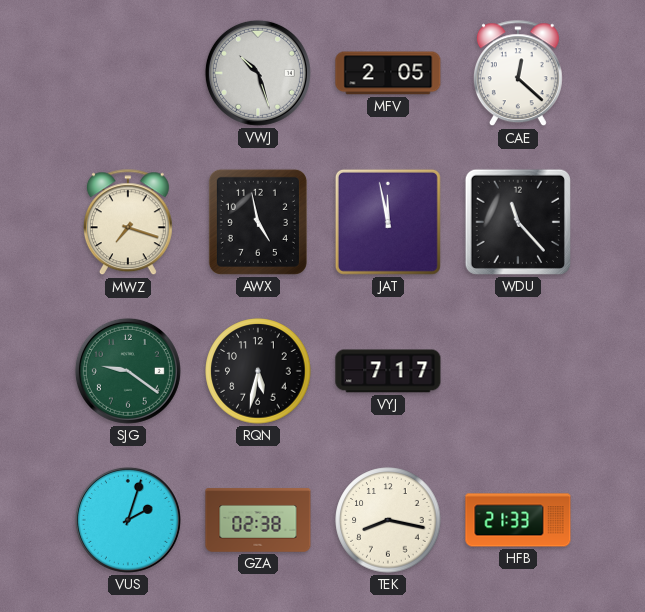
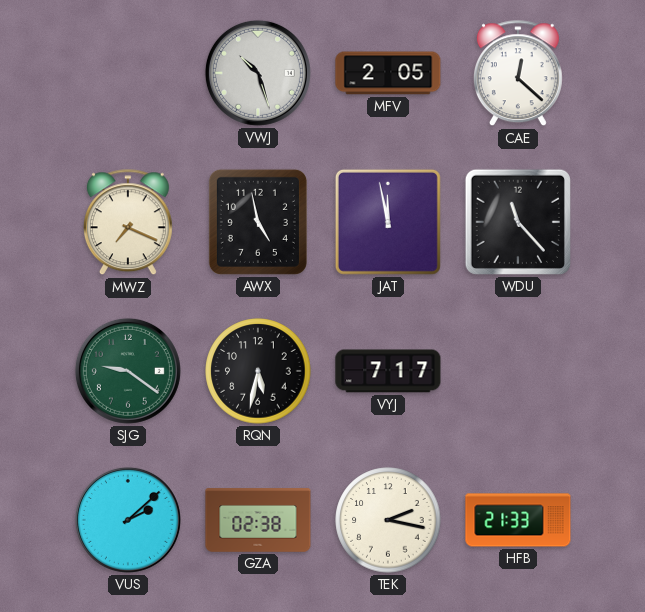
MWZ: 7:18 -> 7:19
VUS: 2:03 -> 2:08
TEK: 8:17 -> 2:17
